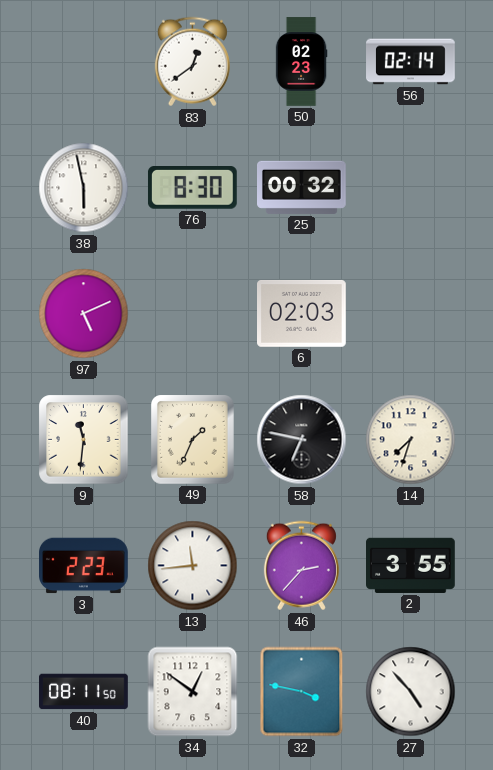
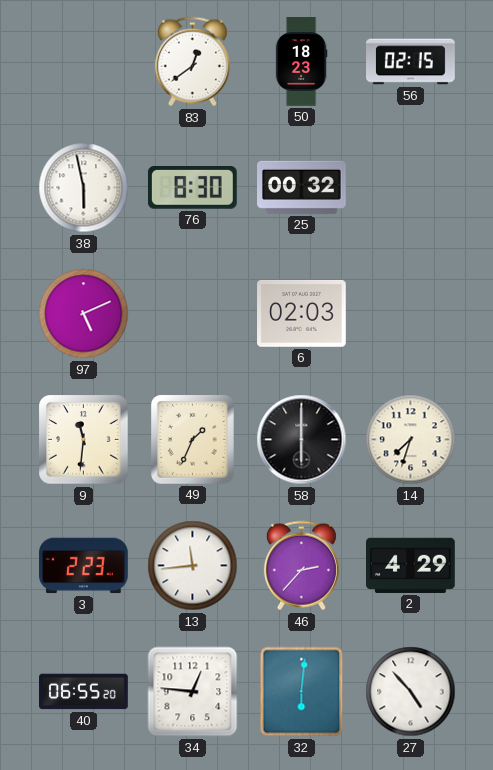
50: 02:23 -> 18:23
56: 02:14 -> 02:15
58: 6:47 -> 6:00
2: 3:55 -> 4:29
40: 08:11 -> 06:55
34: 12:51 -> 12:46
32: 3:47 -> 6:01
